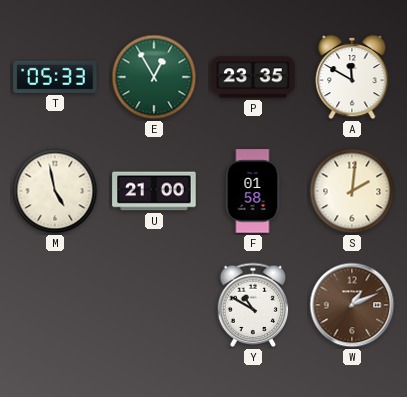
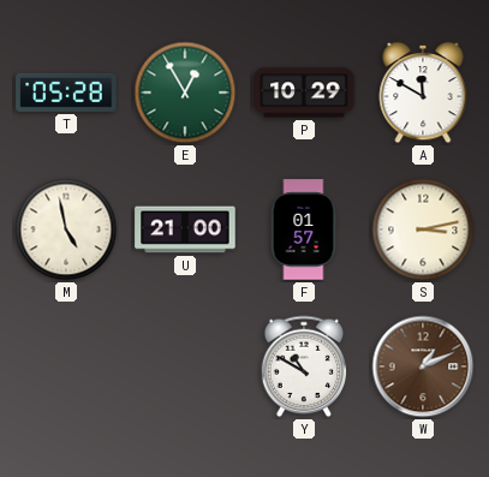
T: 05:33 -> 05:28
P: 23:35 -> 10:29
F: 01:58 -> 01:57
S: 2:01 -> 3:13
